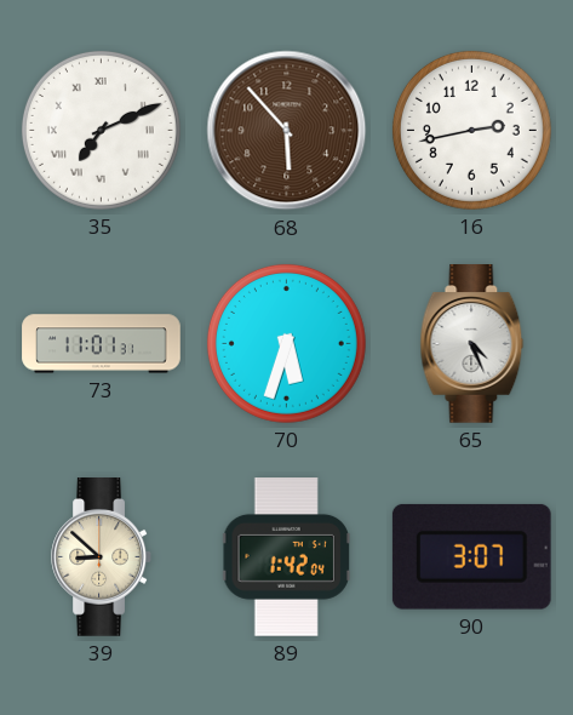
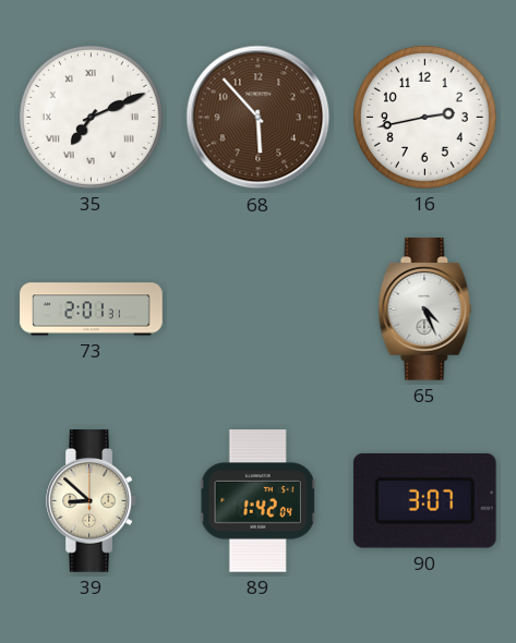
73: 11:01 -> 2:01
70: 5:33 -> none
